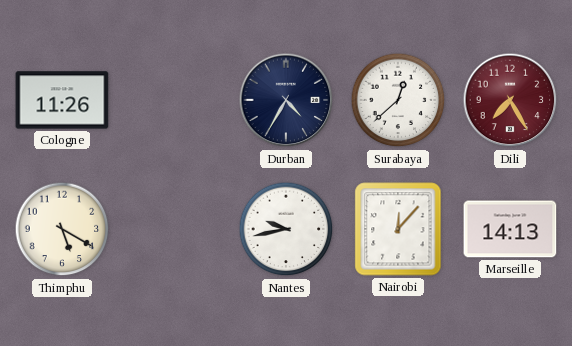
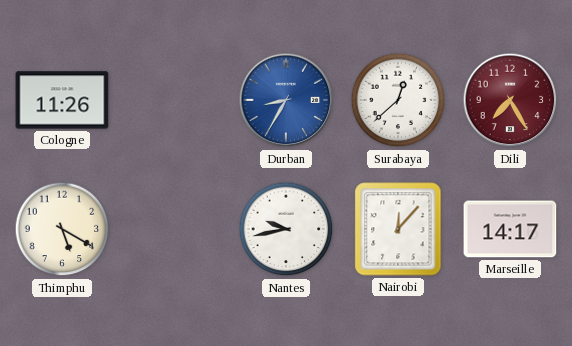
Durban: 4:35 -> 8:35
Durban dial: navy -> blue
Marseille: 14:13 -> 14:17
